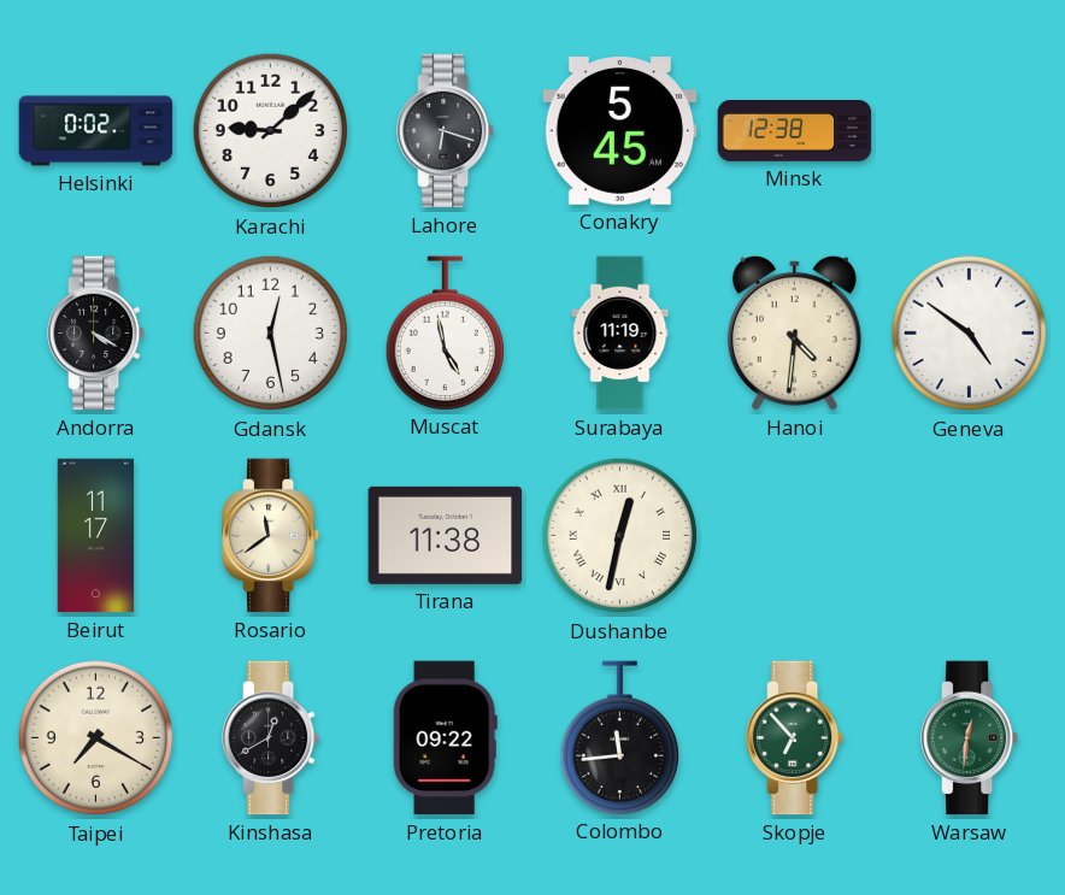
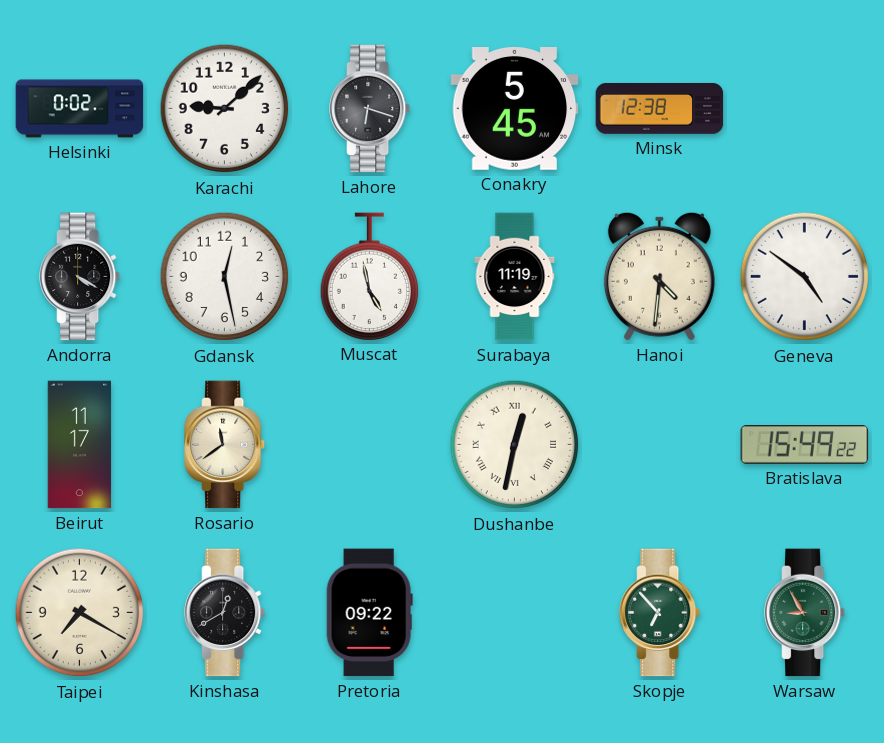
Tirana: 11:38 -> none
Bratislava: none -> 15:49
Colombo: 11:44 -> none
Warsaw: 12:31 -> 8:55
